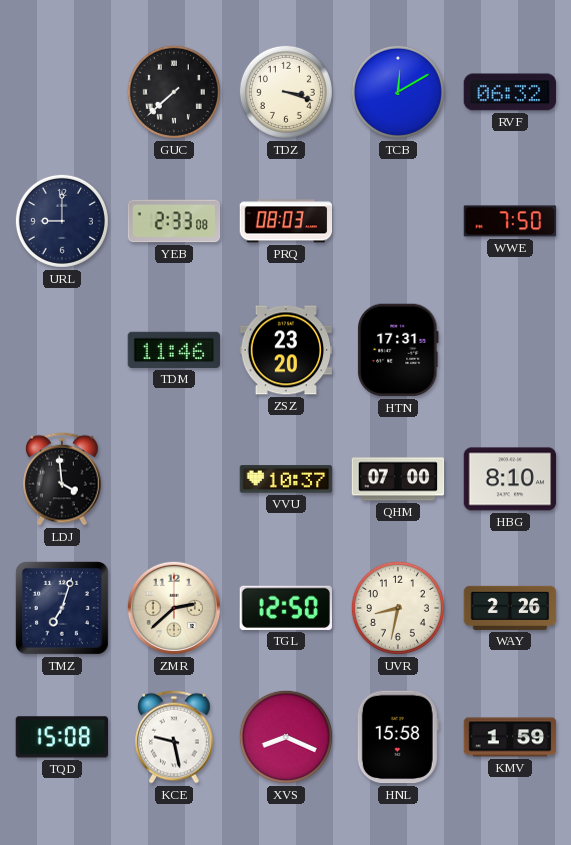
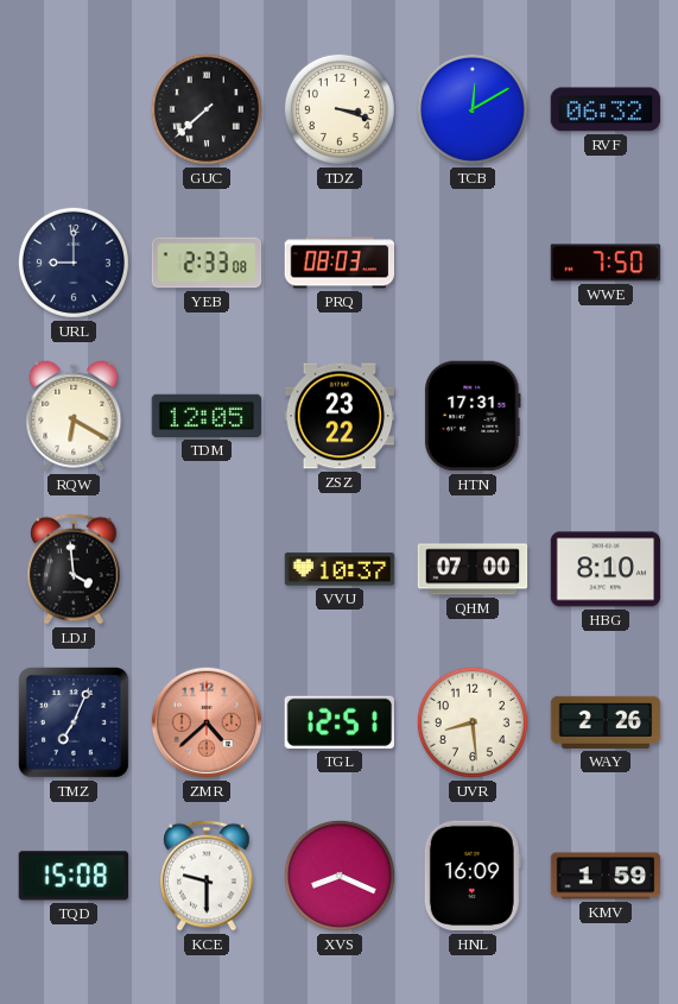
RQW: none -> 6:20
TDM: 11:46 -> 12:05
ZSZ: 23:20 -> 23:22
TMZ: 7:03 -> 7:04
ZMR: 2:38 -> 4:38
ZMR dial: cream -> salmon
TGL: 12:50 -> 12:51
UVR: 8:32 -> 8:29
KCE: 9:28 -> 9:30
HNL: 15:58 -> 16:09
